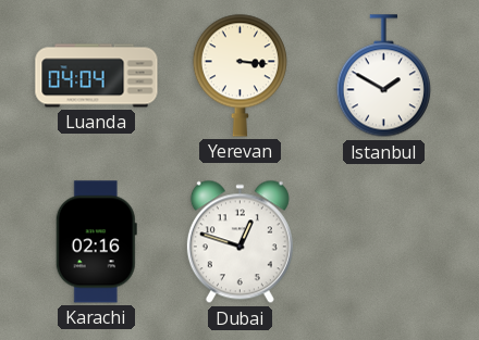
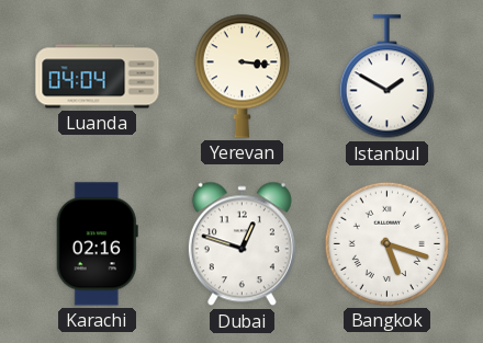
Bangkok: none -> 5:18
